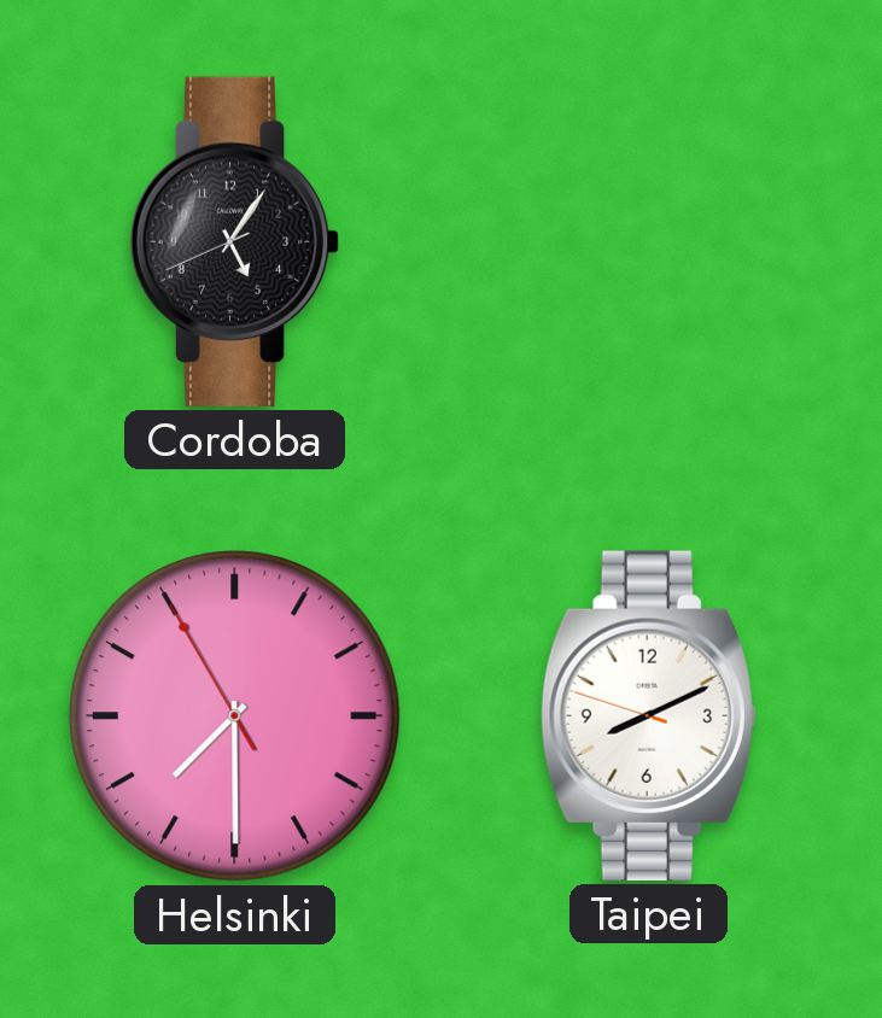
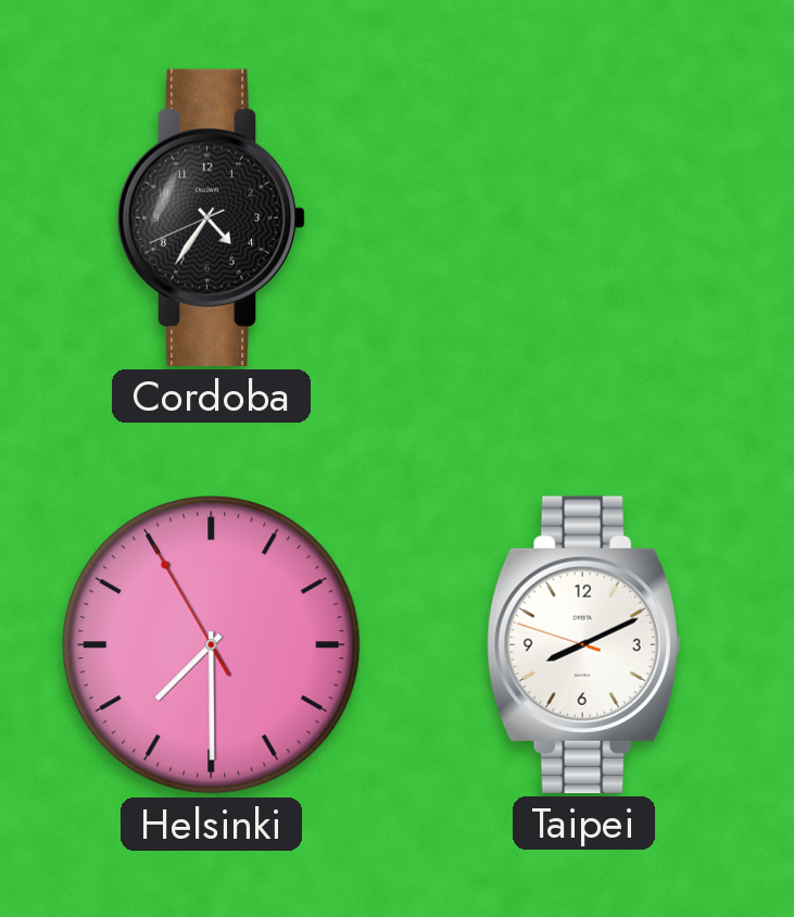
Cordoba: 5:05 -> 4:35
